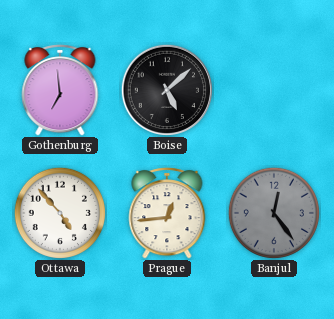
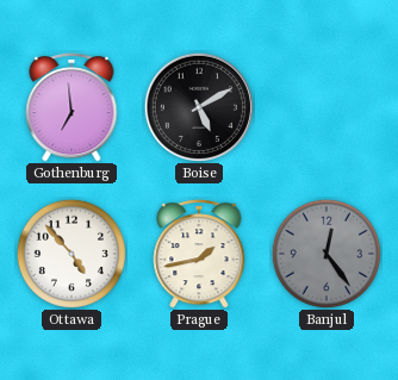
Boise: 5:08 -> 5:10
Prague: 12:44 -> 1:43
